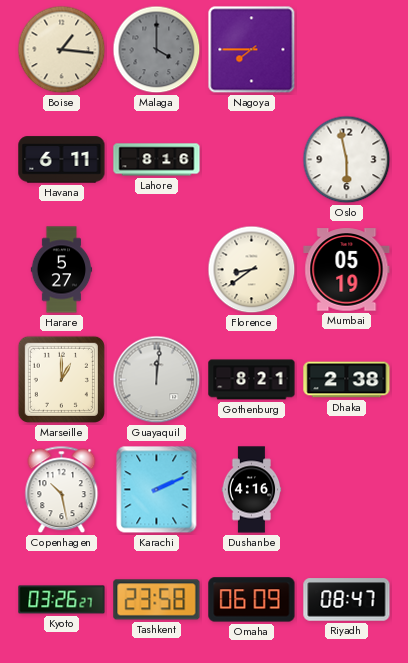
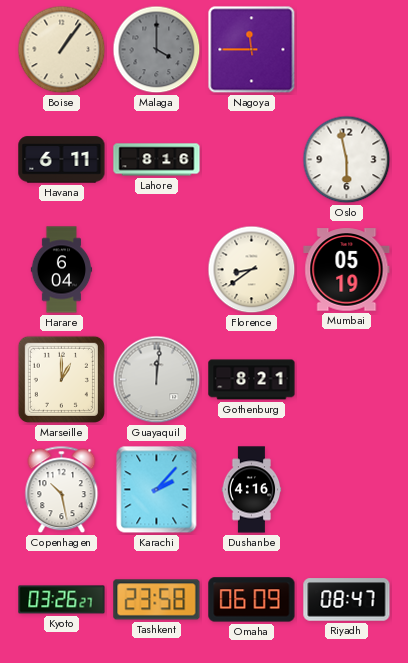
Boise: 1:16 -> 1:06
Nagoya: 7:45 -> 11:45
Harare: 5:27 -> 6:04
Dhaka: 2:38 -> none
Karachi: 2:11 -> 2:07
